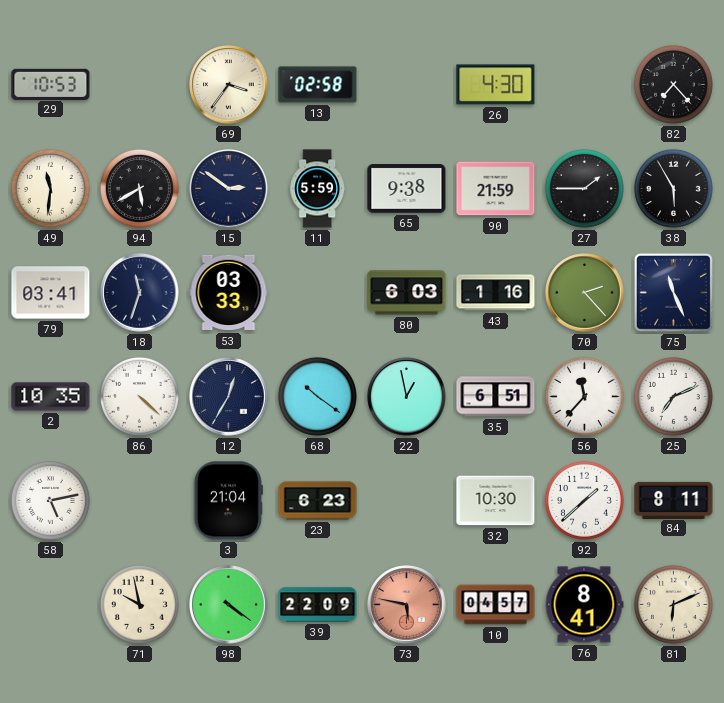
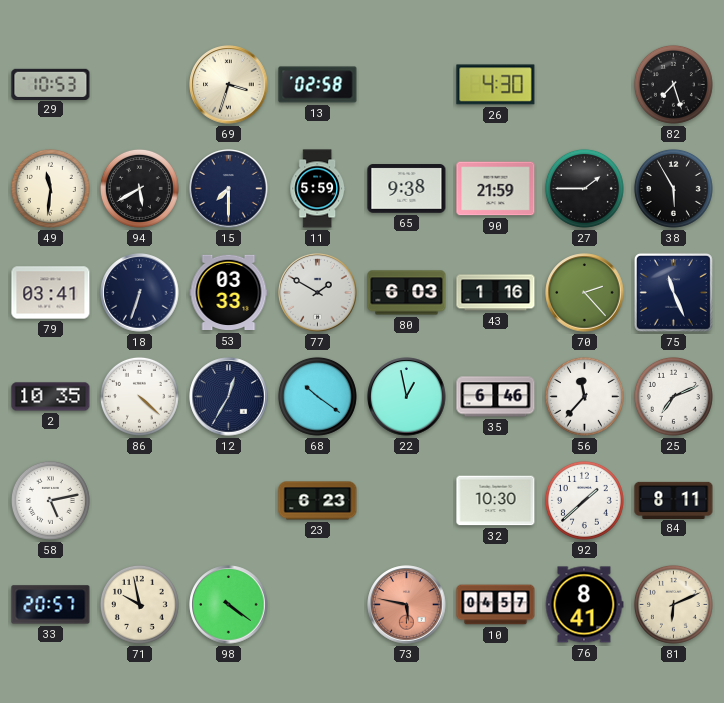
69: 3:36 -> 3:33
82: 7:23 -> 7:27
15: 2:51 -> 7:30
18: 11:33 -> 6:33
77: none -> 1:50
35: 6:51 -> 6:46
3: 21:04 -> none
33: none -> 20:57
39: 22:09 -> none
